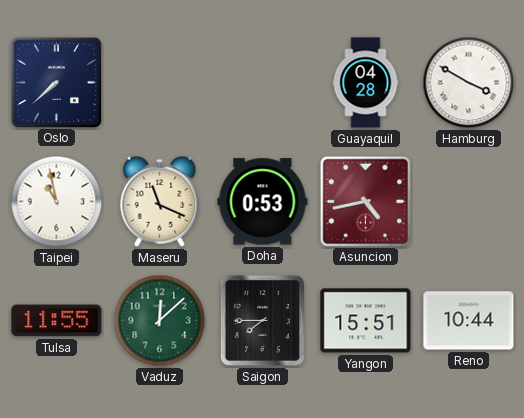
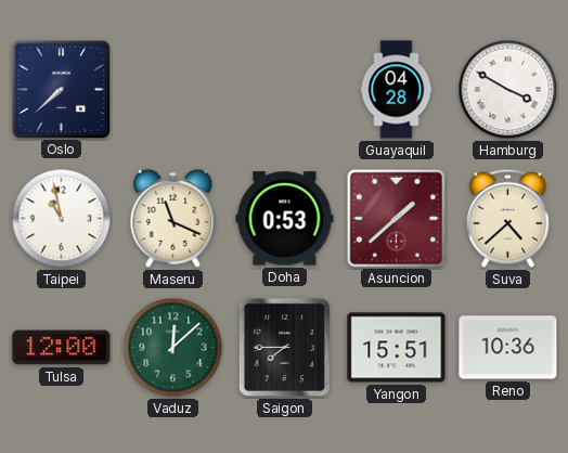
Asuncion: 4:43 -> 1:38
Suva: none -> 4:38
Tulsa: 11:55 -> 12:00
Reno: 10:44 -> 10:36
